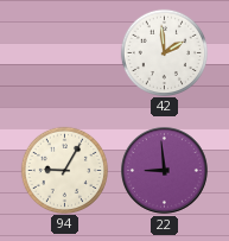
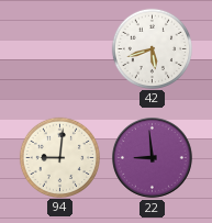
42: 1:59 -> 5:42
94: 9:05 -> 9:01
